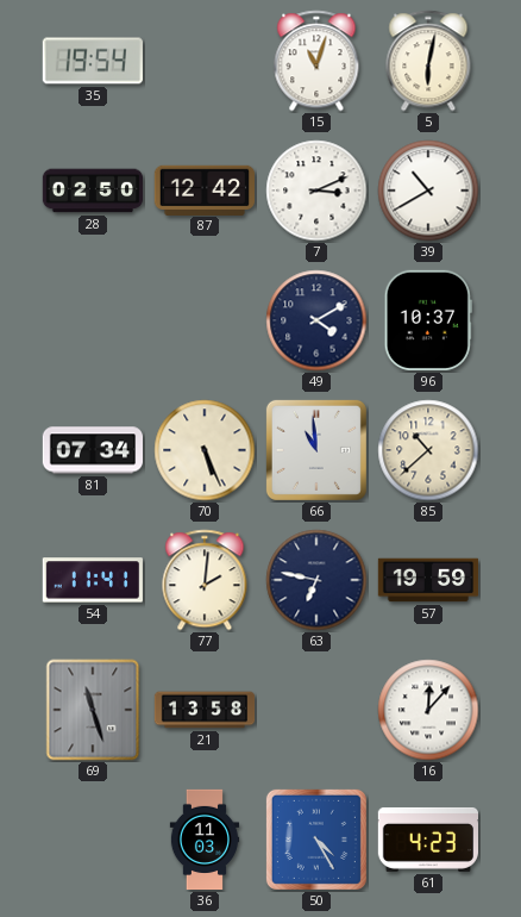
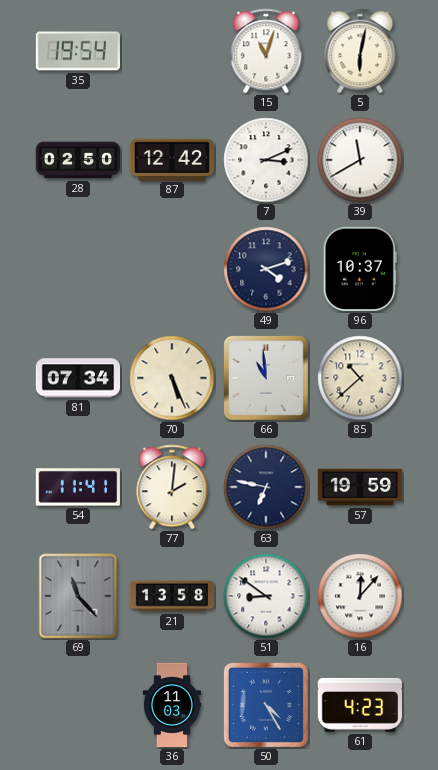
39: 10:40 -> 11:40
49: 4:10 -> 4:12
69: 11:27 -> 11:23
51: none -> 8:51
